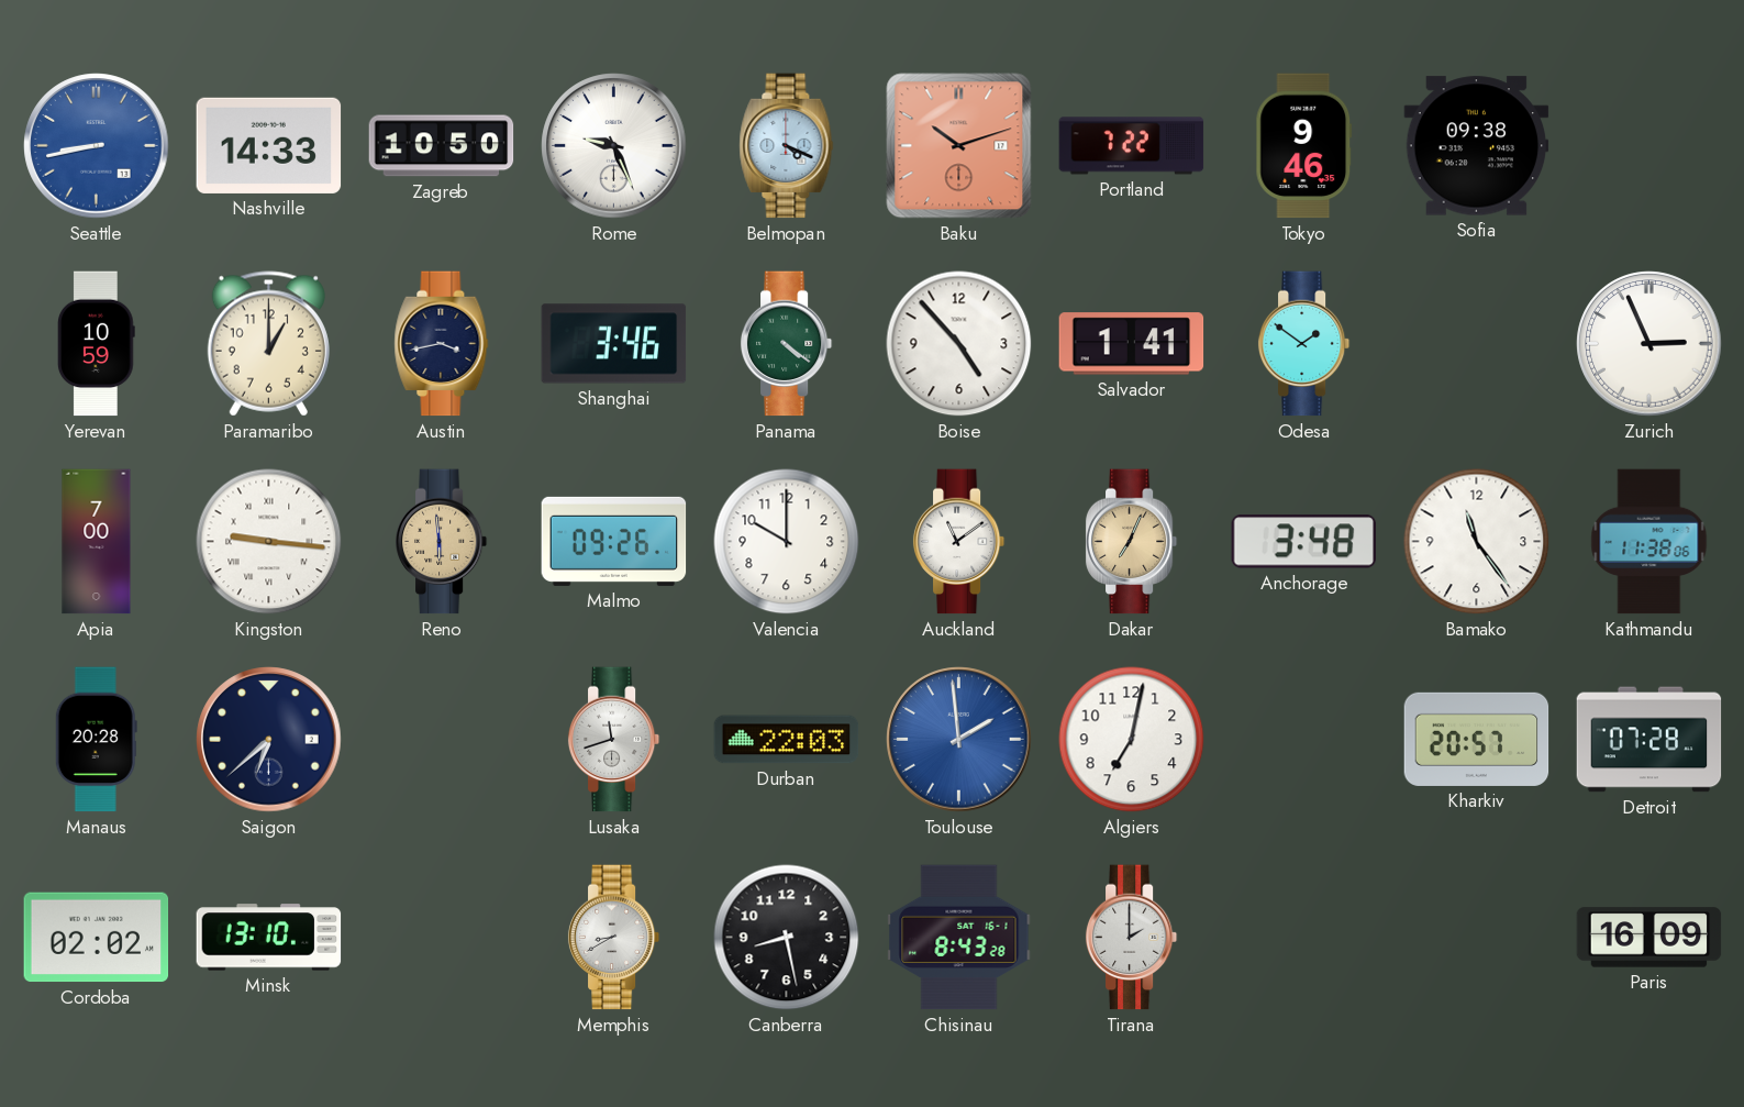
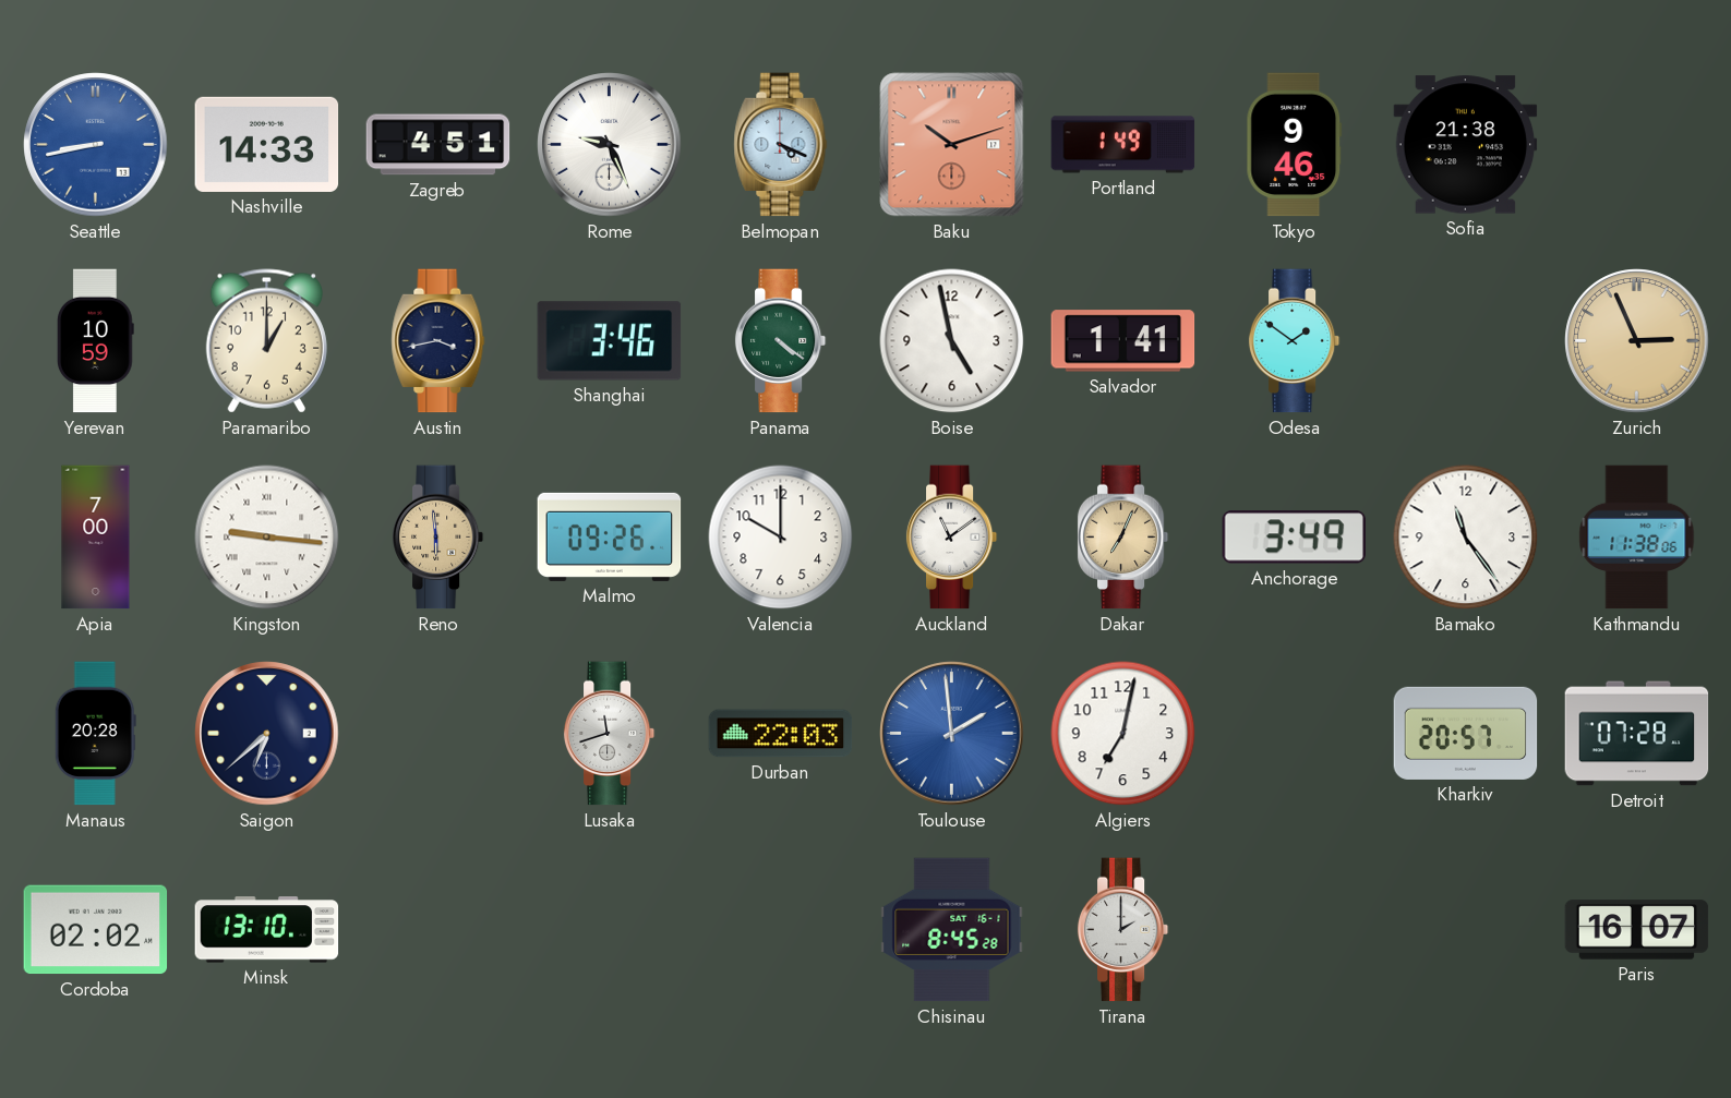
Zagreb: 10:50 -> 4:51
Portland: 7:22 -> 1:49
Sofia: 09:38 -> 21:38
Boise: 4:53 -> 4:58
Zurich dial: white -> champagne
Anchorage: 3:48 -> 3:49
Memphis: 8:40 -> none
Canberra: 8:28 -> none
Chisinau: 8:43 -> 8:45
Paris: 16:09 -> 16:07
